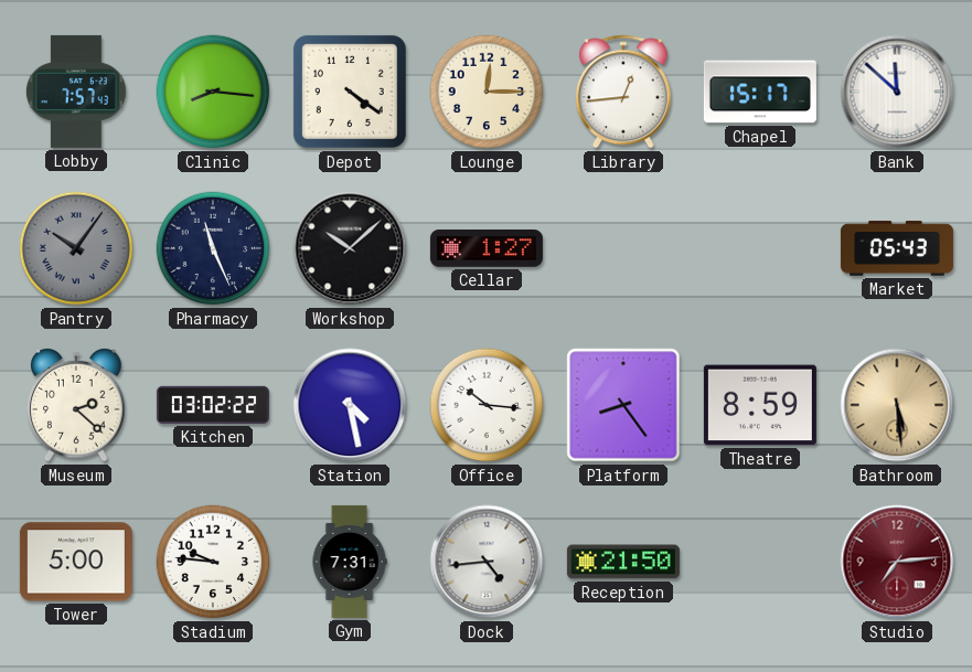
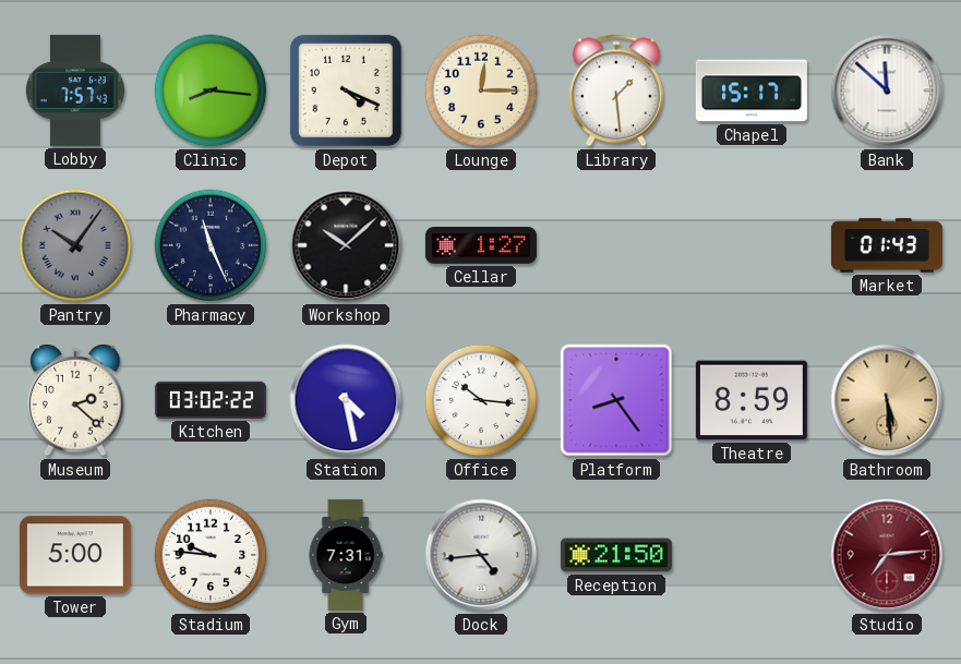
Depot: 4:21 -> 4:19
Library: 12:44 -> 1:29
Market: 05:43 -> 01:43
